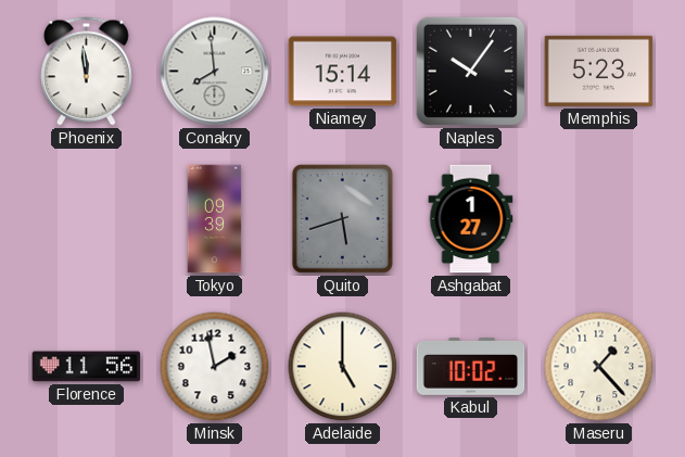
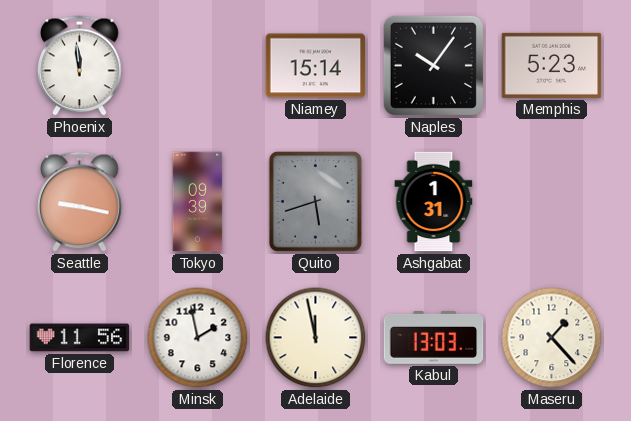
Conakry: 7:59 -> none
Seattle: none -> 9:17
Ashgabat: 1:27 -> 1:31
Adelaide: 5:00 -> 11:58
Kabul: 10:02 -> 13:03
